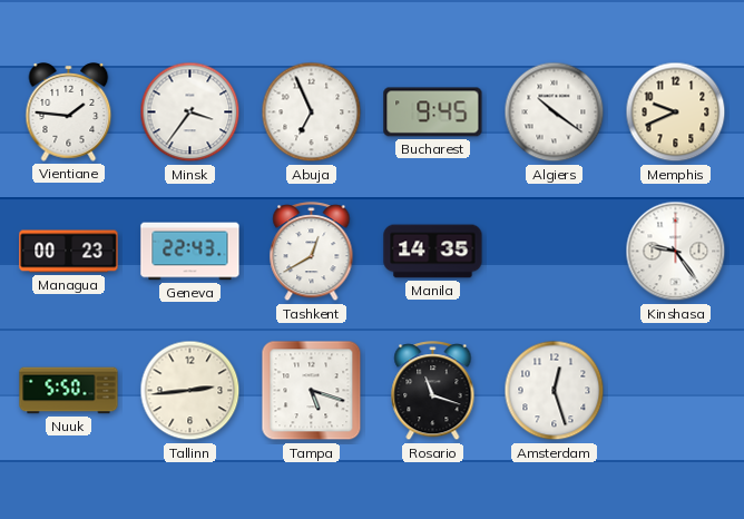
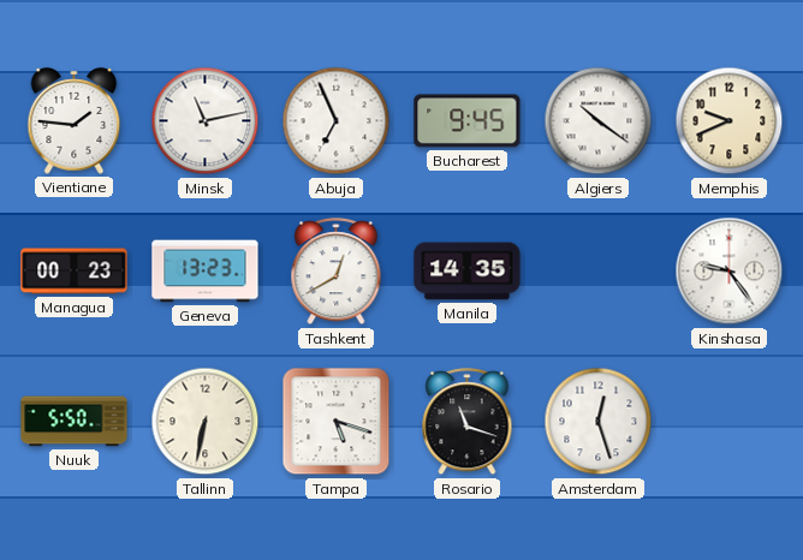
Minsk: 3:36 -> 11:13
Geneva: 22:43 -> 13:23
Tallinn: 2:44 -> 6:32
